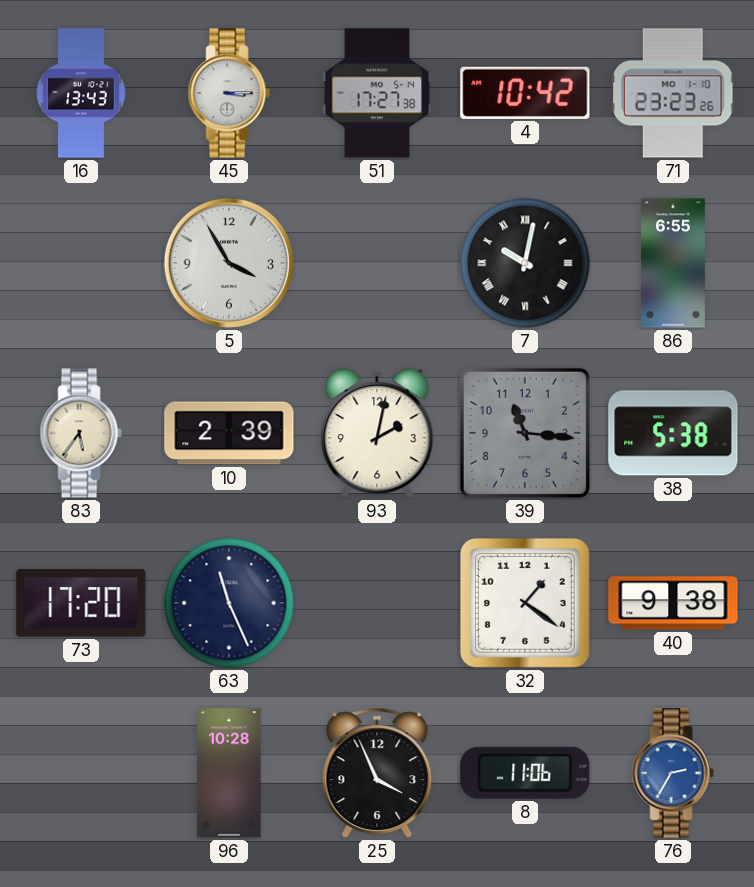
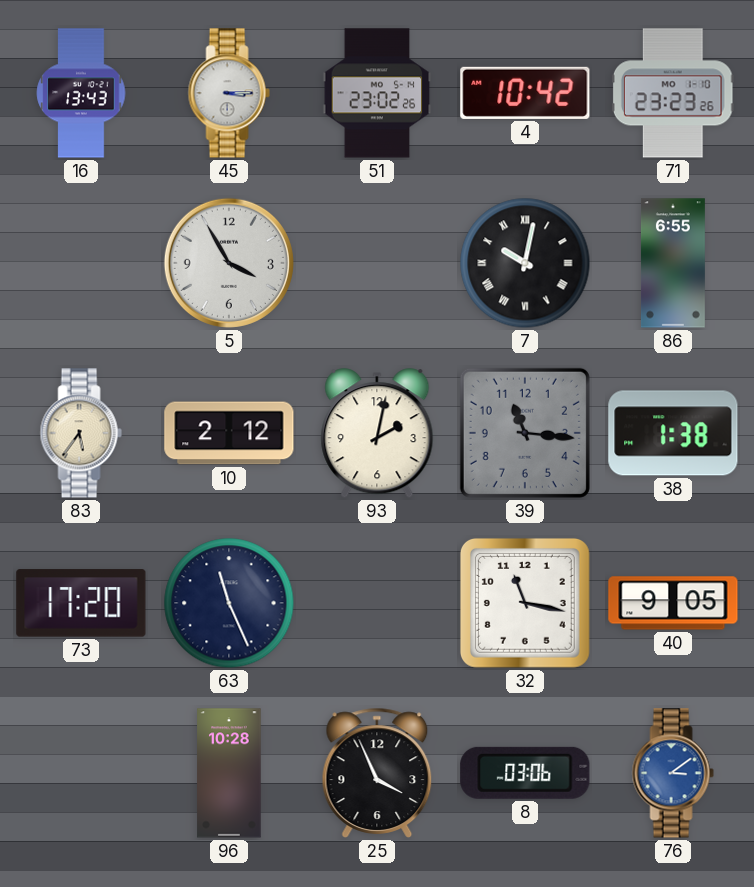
51: 17:27 -> 23:02
10: 2:39 -> 2:12
38: 5:38 -> 1:38
32: 1:21 -> 11:17
40: 9:38 -> 9:05
8: 11:06 -> 03:06
76: 2:35 -> 3:09
